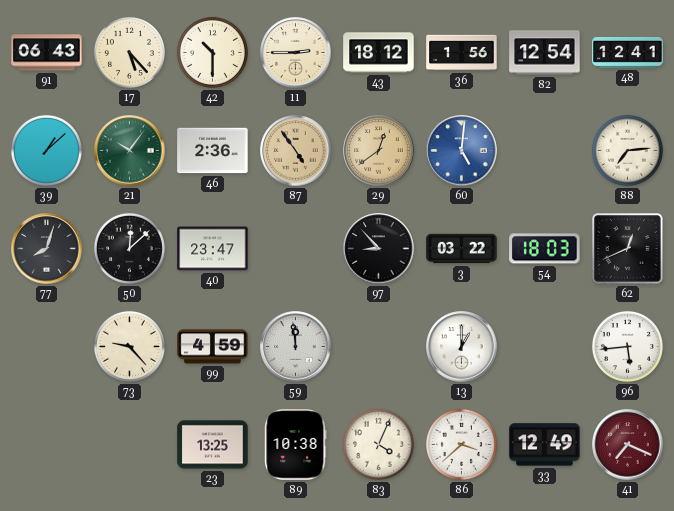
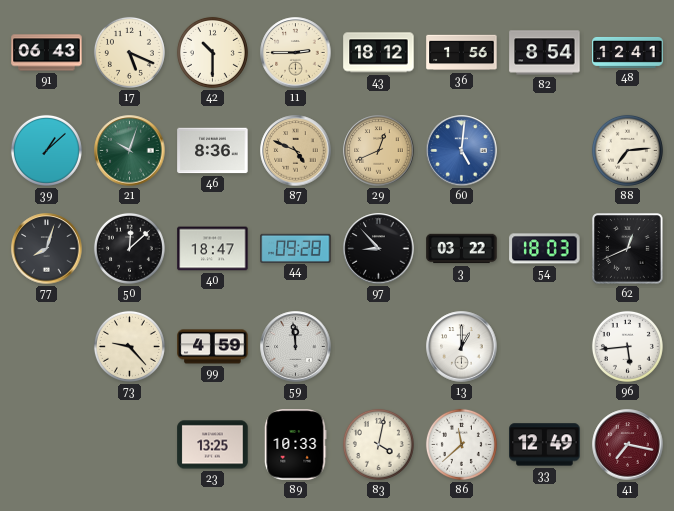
17: 5:23 -> 5:19
82: 12:54 -> 8:54
21: 10:06 -> 10:03
46: 2:36 -> 8:36
87: 4:54 -> 4:49
29: 12:39 -> 12:41
40: 23:47 -> 18:47
44: none -> 09:28
89: 10:38 -> 10:33
83: 4:04 -> 4:02
86: 3:38 -> 11:38
41: 7:19 -> 7:17
